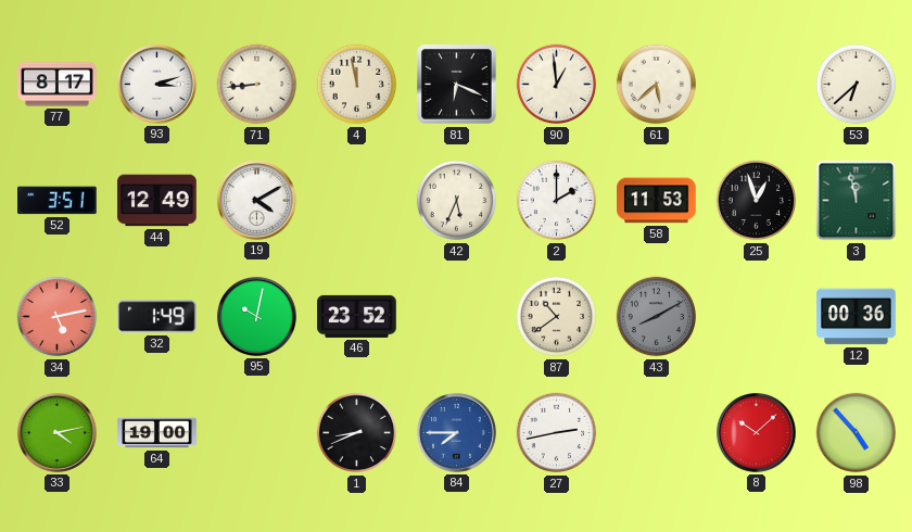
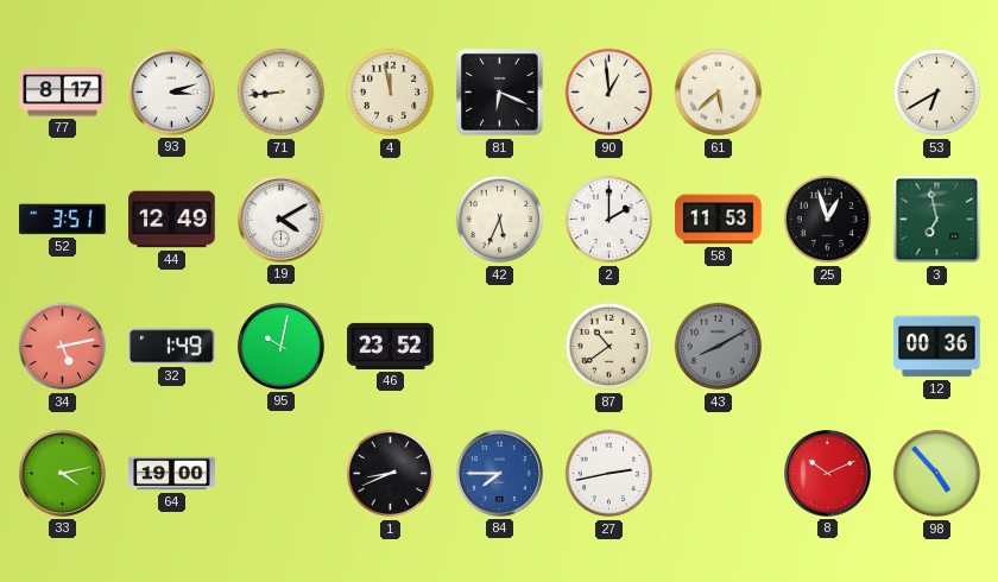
53: 6:38 -> 6:40
3: 11:58 -> 6:58
8: 10:08 -> 10:11
